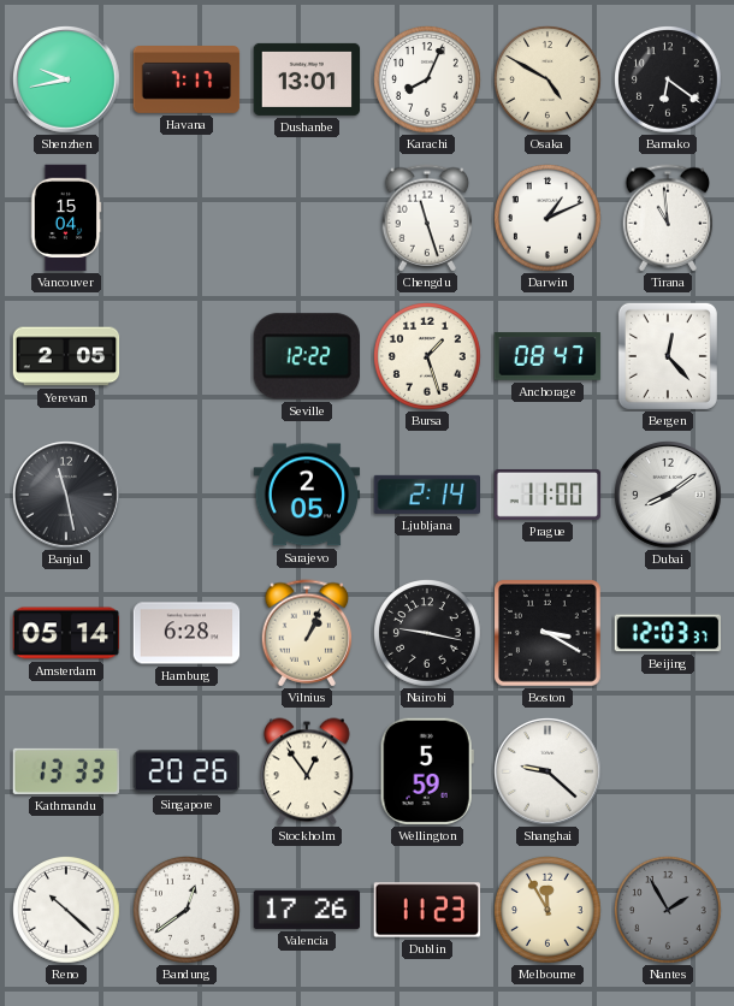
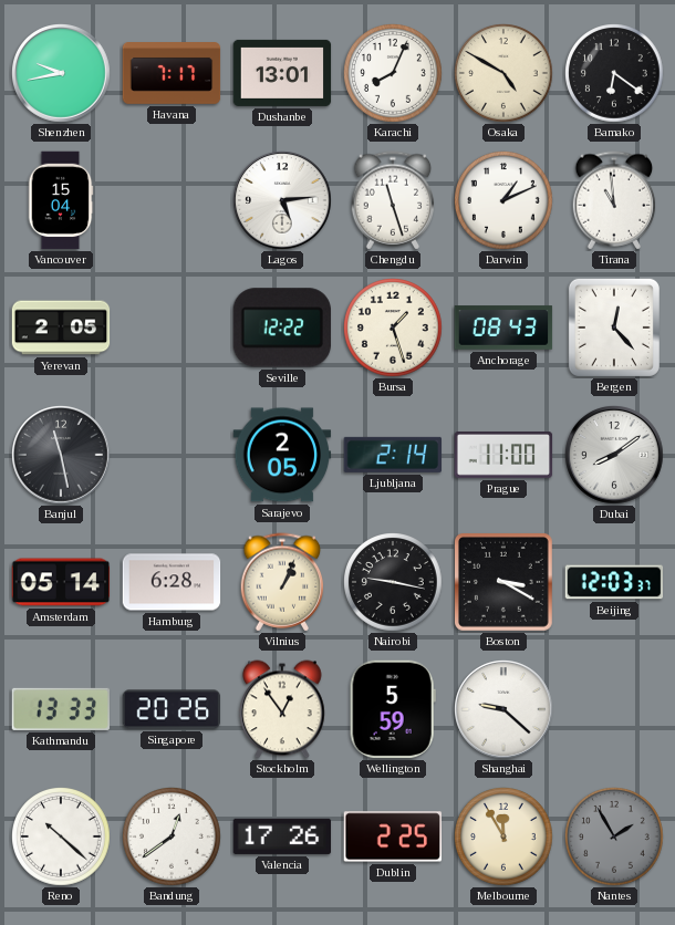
Lagos: none -> 5:14
Anchorage: 08:47 -> 08:43
Dublin: 11:23 -> 2:25
